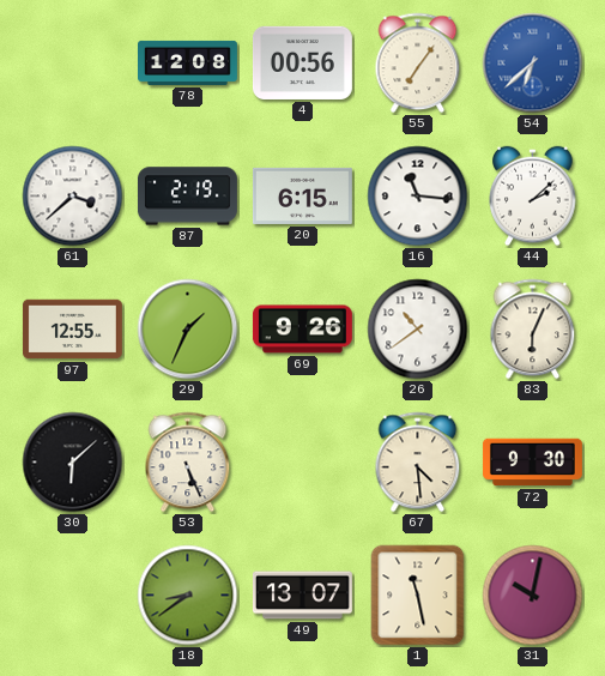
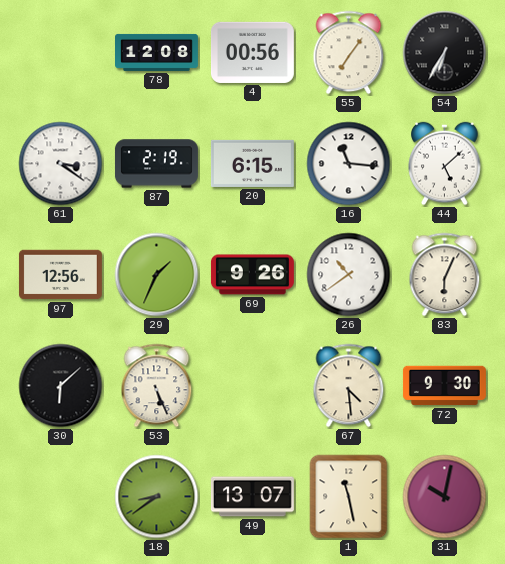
54: 6:38 -> 6:35
54 dial: blue -> black
61: 3:38 -> 3:21
44: 2:08 -> 5:08
97: 12:55 -> 12:56
